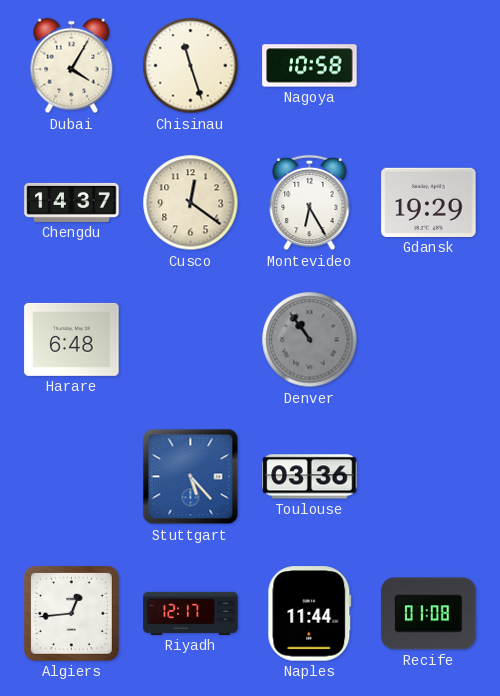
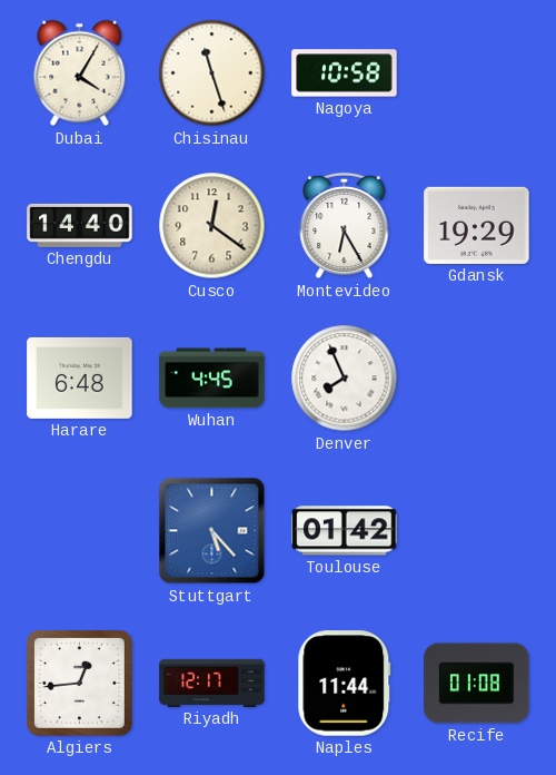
Chengdu: 14:37 -> 14:40
Wuhan: none -> 4:45
Denver: 10:54 -> 7:56
Denver dial: grey -> white
Toulouse: 03:36 -> 01:42
